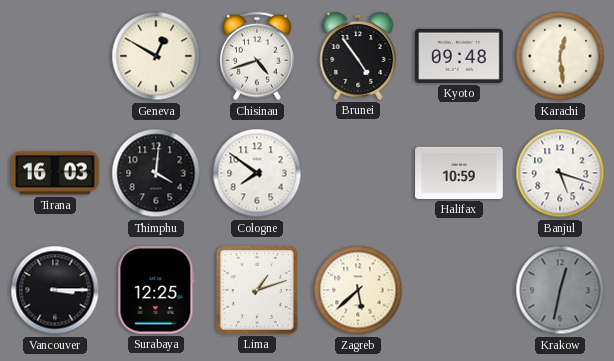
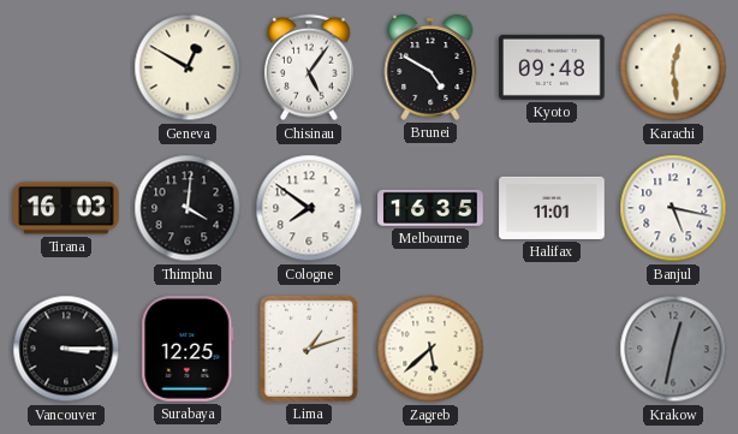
Chisinau: 4:42 -> 5:06
Brunei: 4:54 -> 4:50
Melbourne: none -> 16:35
Halifax: 10:59 -> 11:01
Banjul: 5:18 -> 5:17
